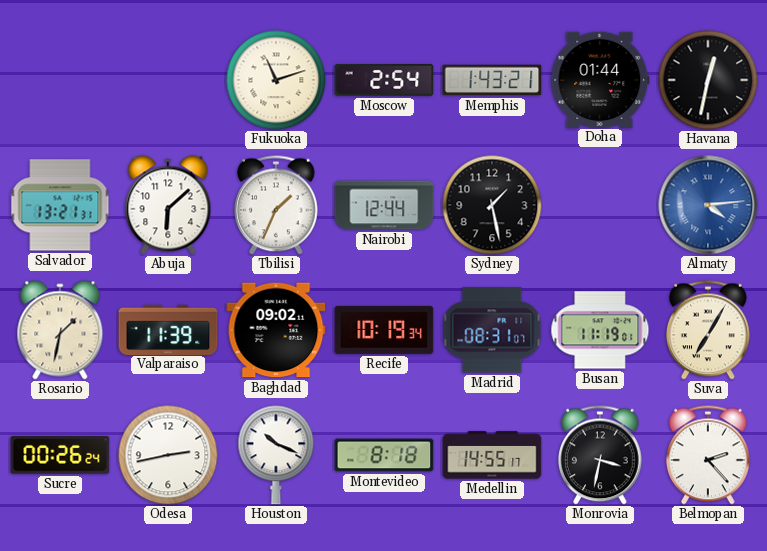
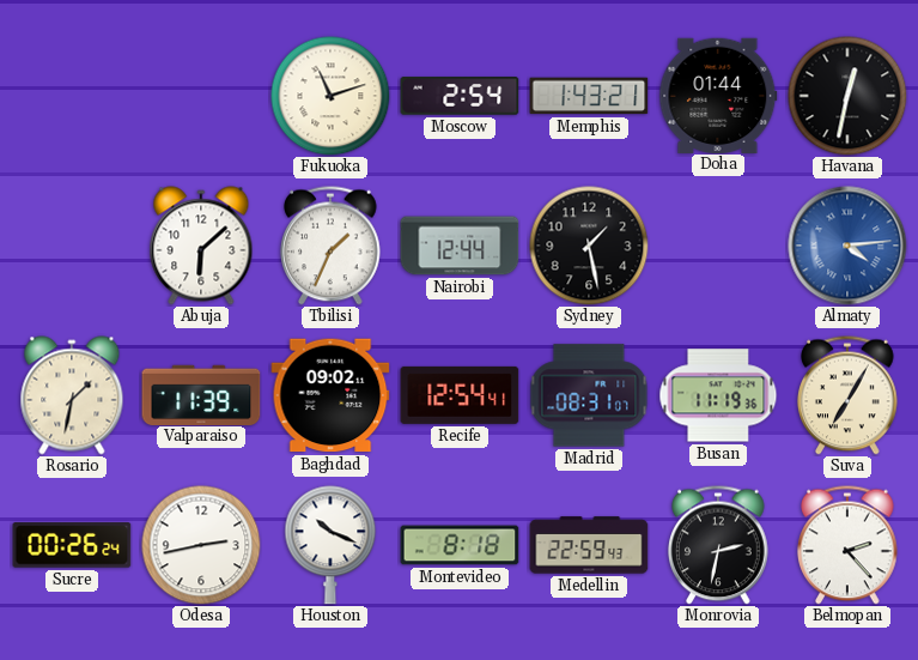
Salvador: 13:21 -> none
Recife: 10:19 -> 12:54
Busan: 11:19:01 -> 11:19:36
Medellin: 14:55 -> 22:59
Monrovia: 3:32 -> 2:32
